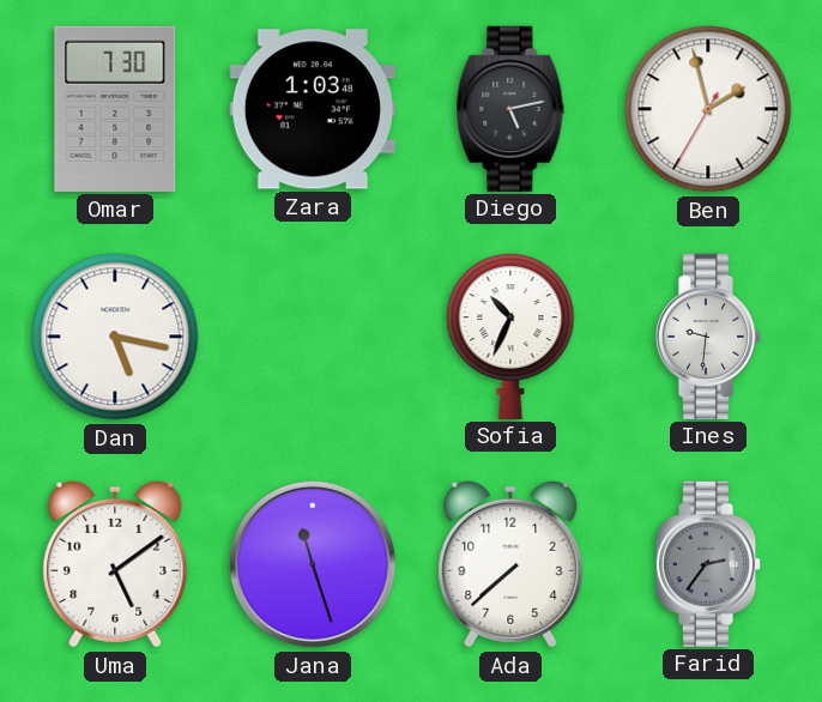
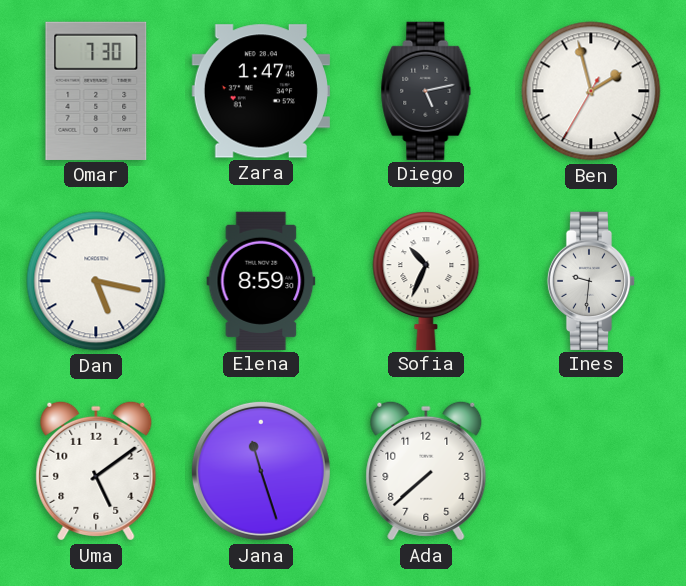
Zara: 1:03 -> 1:47
Elena: none -> 8:59
Farid: 2:36 -> none
